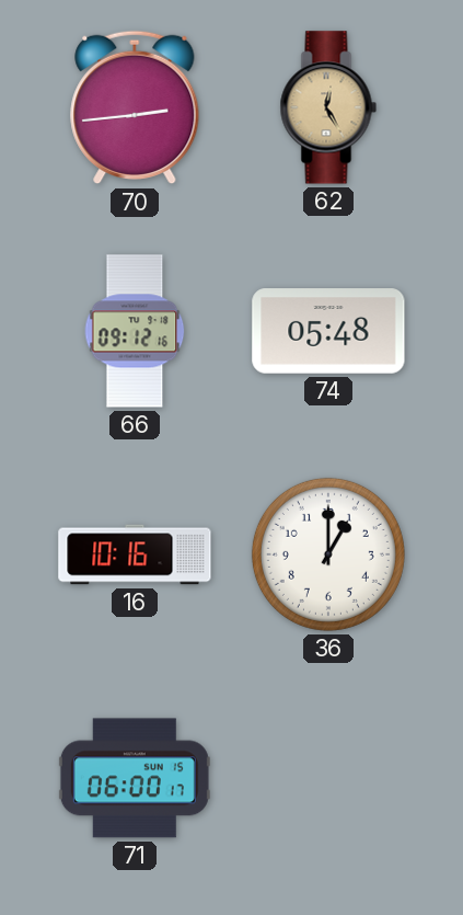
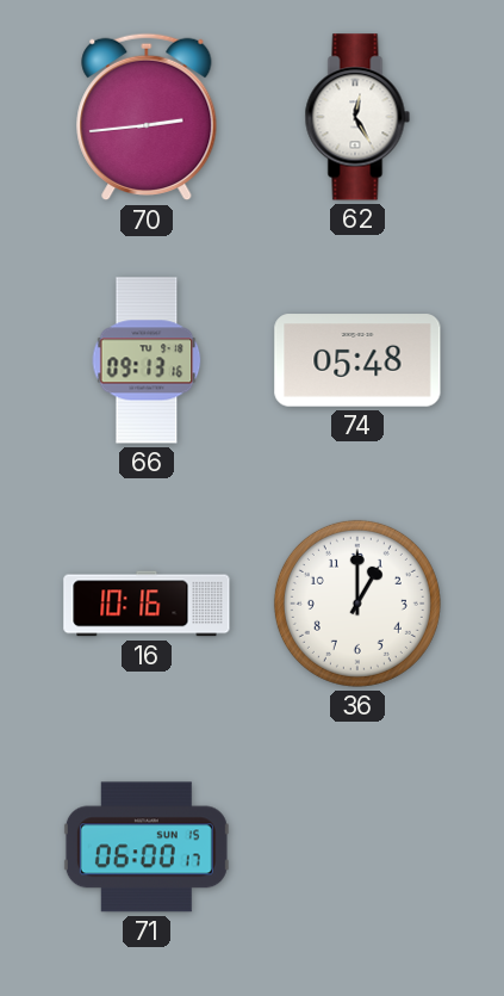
62 dial: champagne -> white
66: 09:12 -> 09:13
